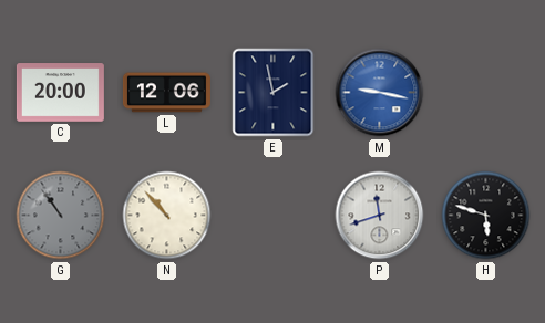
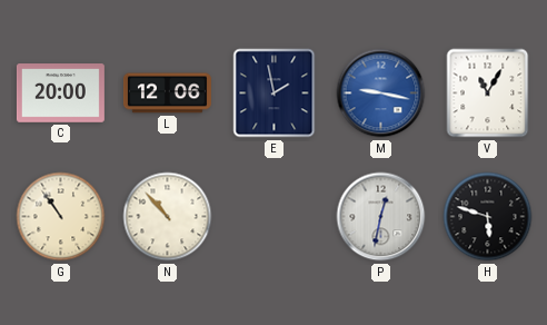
V: none -> 11:05
G dial: grey -> cream
P: 11:42 -> 12:32
